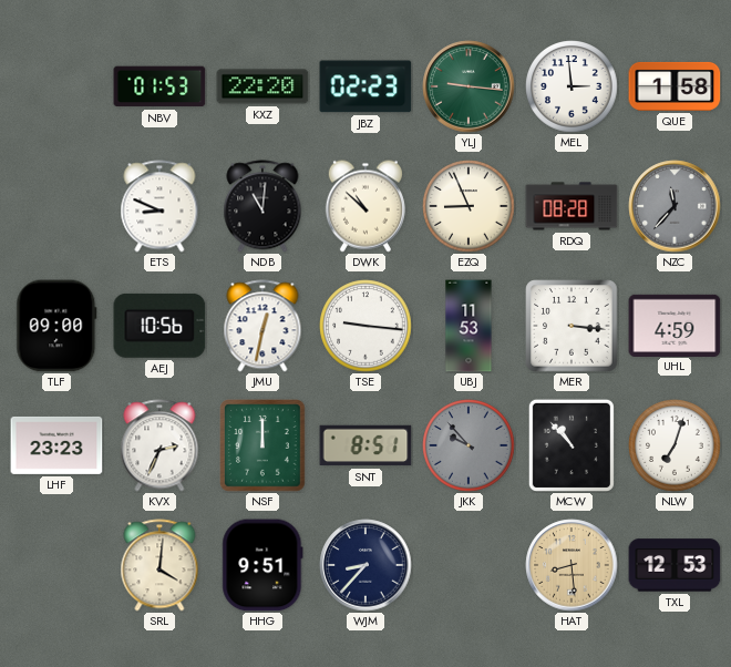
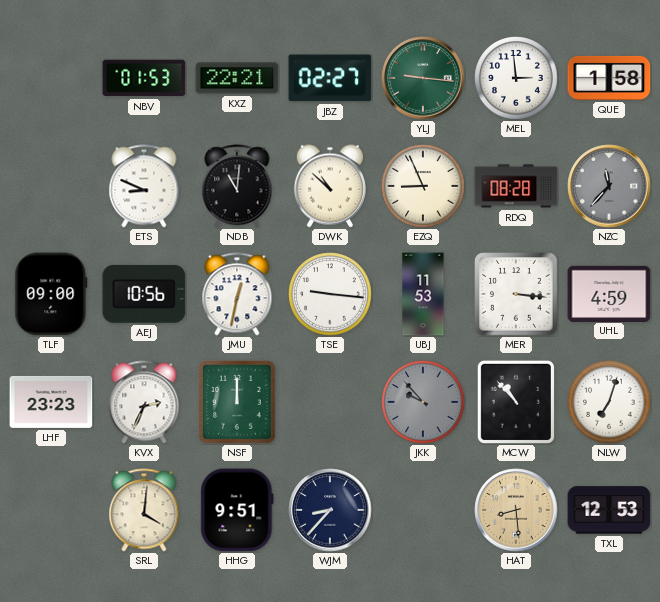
KXZ: 22:20 -> 22:21
JBZ: 02:23 -> 02:27
SNT: 8:51 -> none
